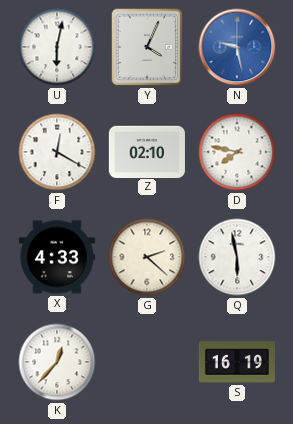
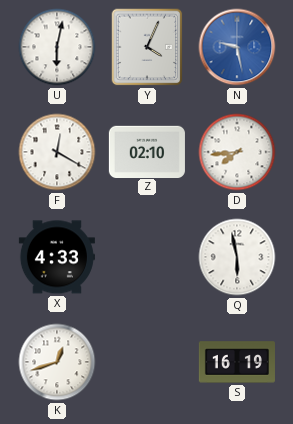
D: 7:47 -> 7:44
G: 2:22 -> none
K: 12:37 -> 12:42
